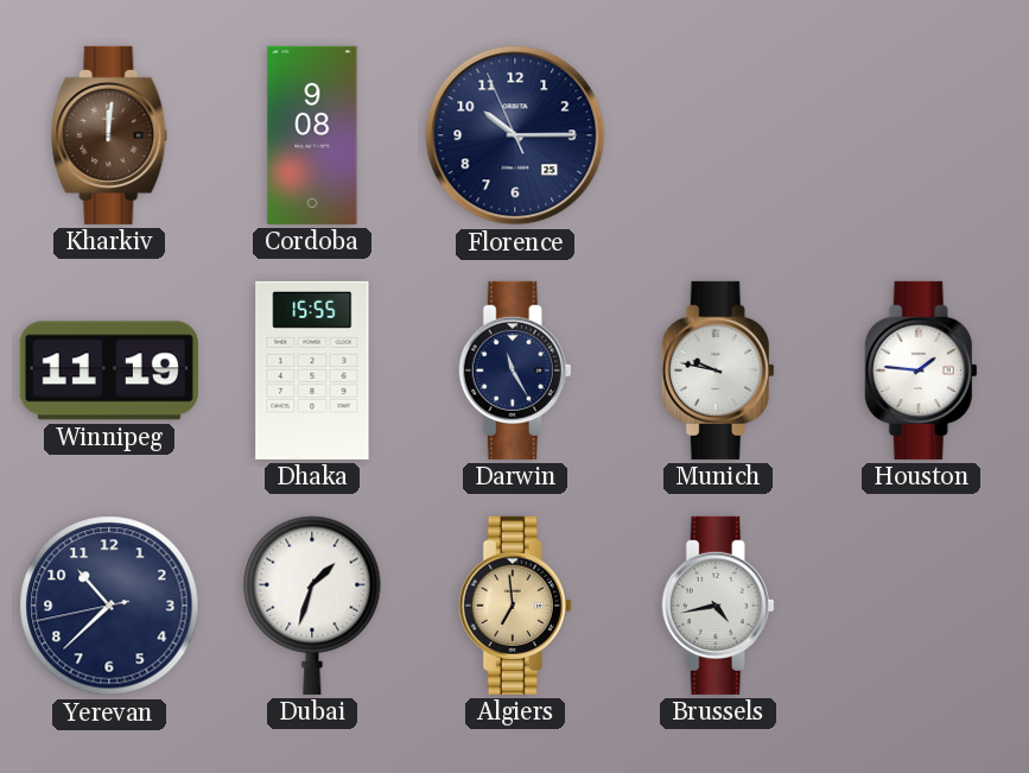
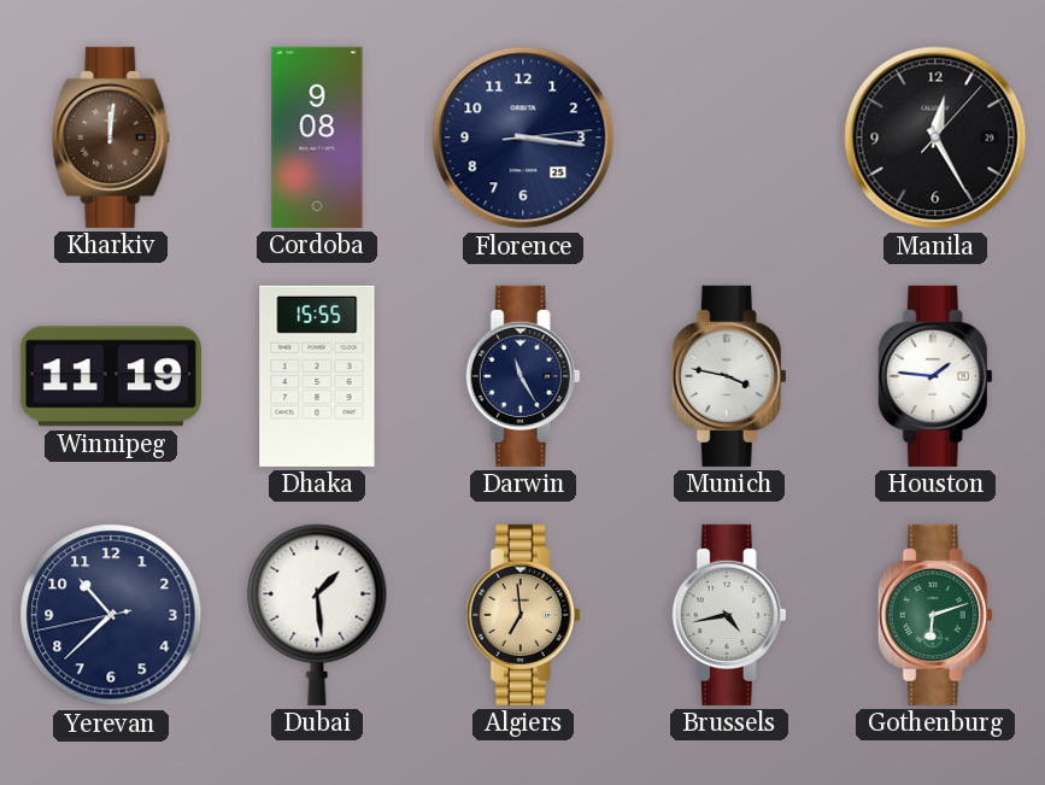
Florence: 10:14 -> 3:16
Manila: none -> 12:25
Munich: 9:47 -> 3:47
Dubai: 1:33 -> 1:29
Gothenburg: none -> 6:12
